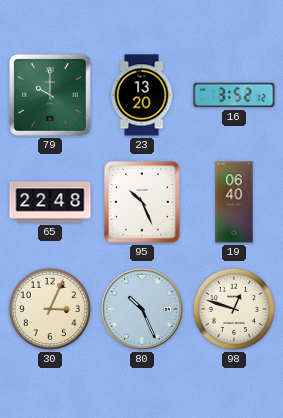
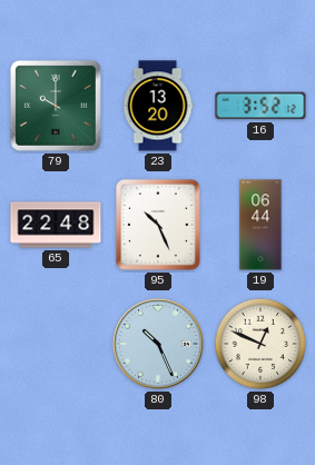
19: 06:40 -> 06:44
30: 3:04 -> none
98: 12:48 -> 12:49
